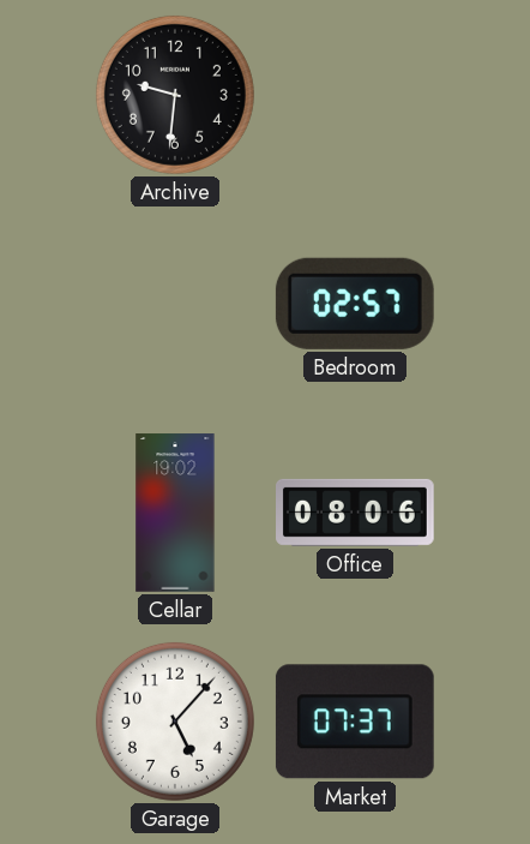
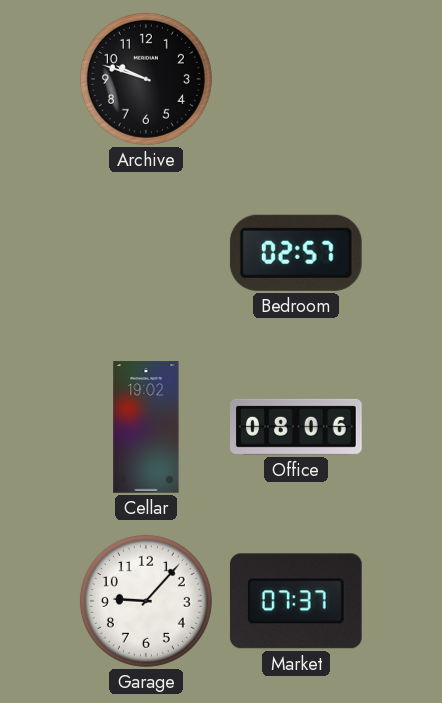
Archive: 9:31 -> 9:48
Garage: 5:07 -> 9:07
